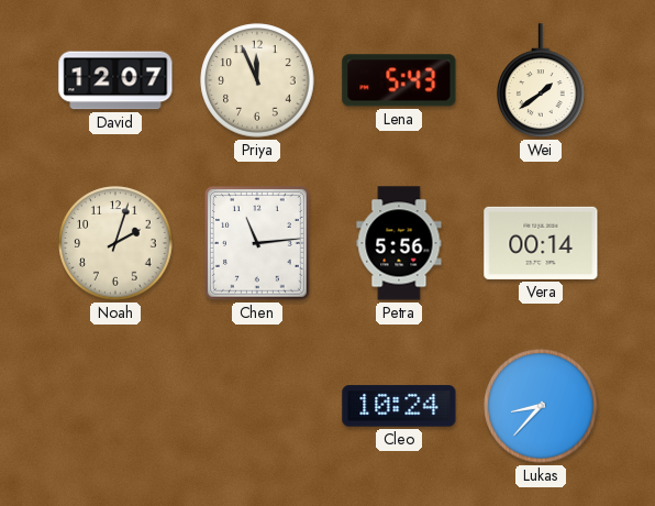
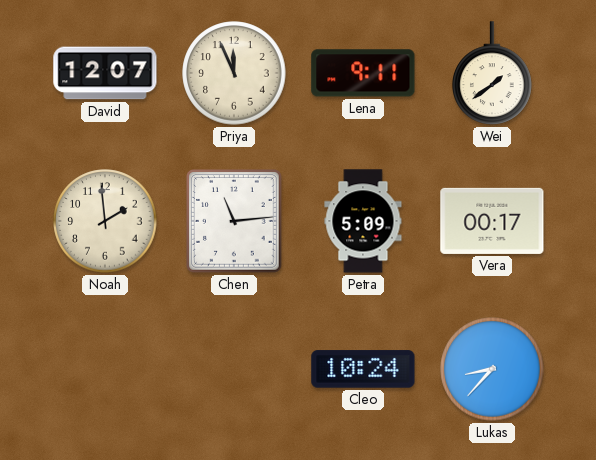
Lena: 5:43 -> 9:11
Noah: 2:03 -> 1:59
Petra: 5:56 -> 5:09
Vera: 00:14 -> 00:17
